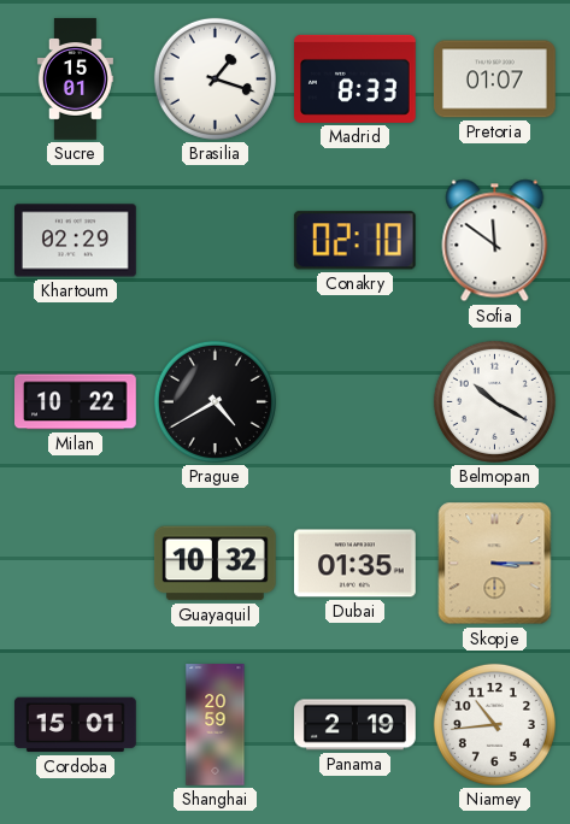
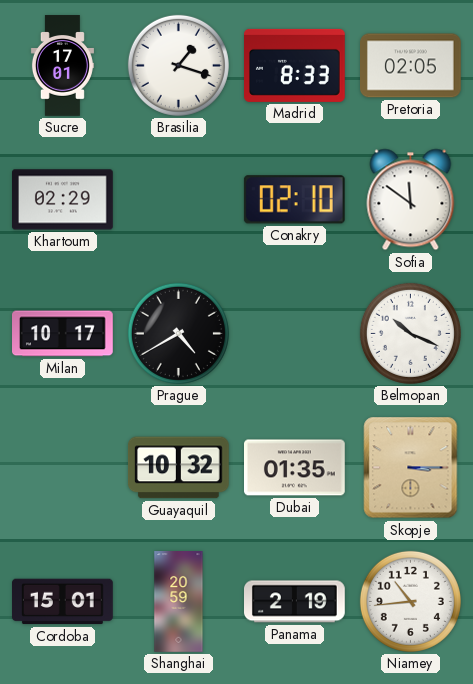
Sucre: 15:01 -> 17:01
Pretoria: 01:07 -> 02:05
Milan: 10:22 -> 10:17
Belmopan: 10:20 -> 10:19
